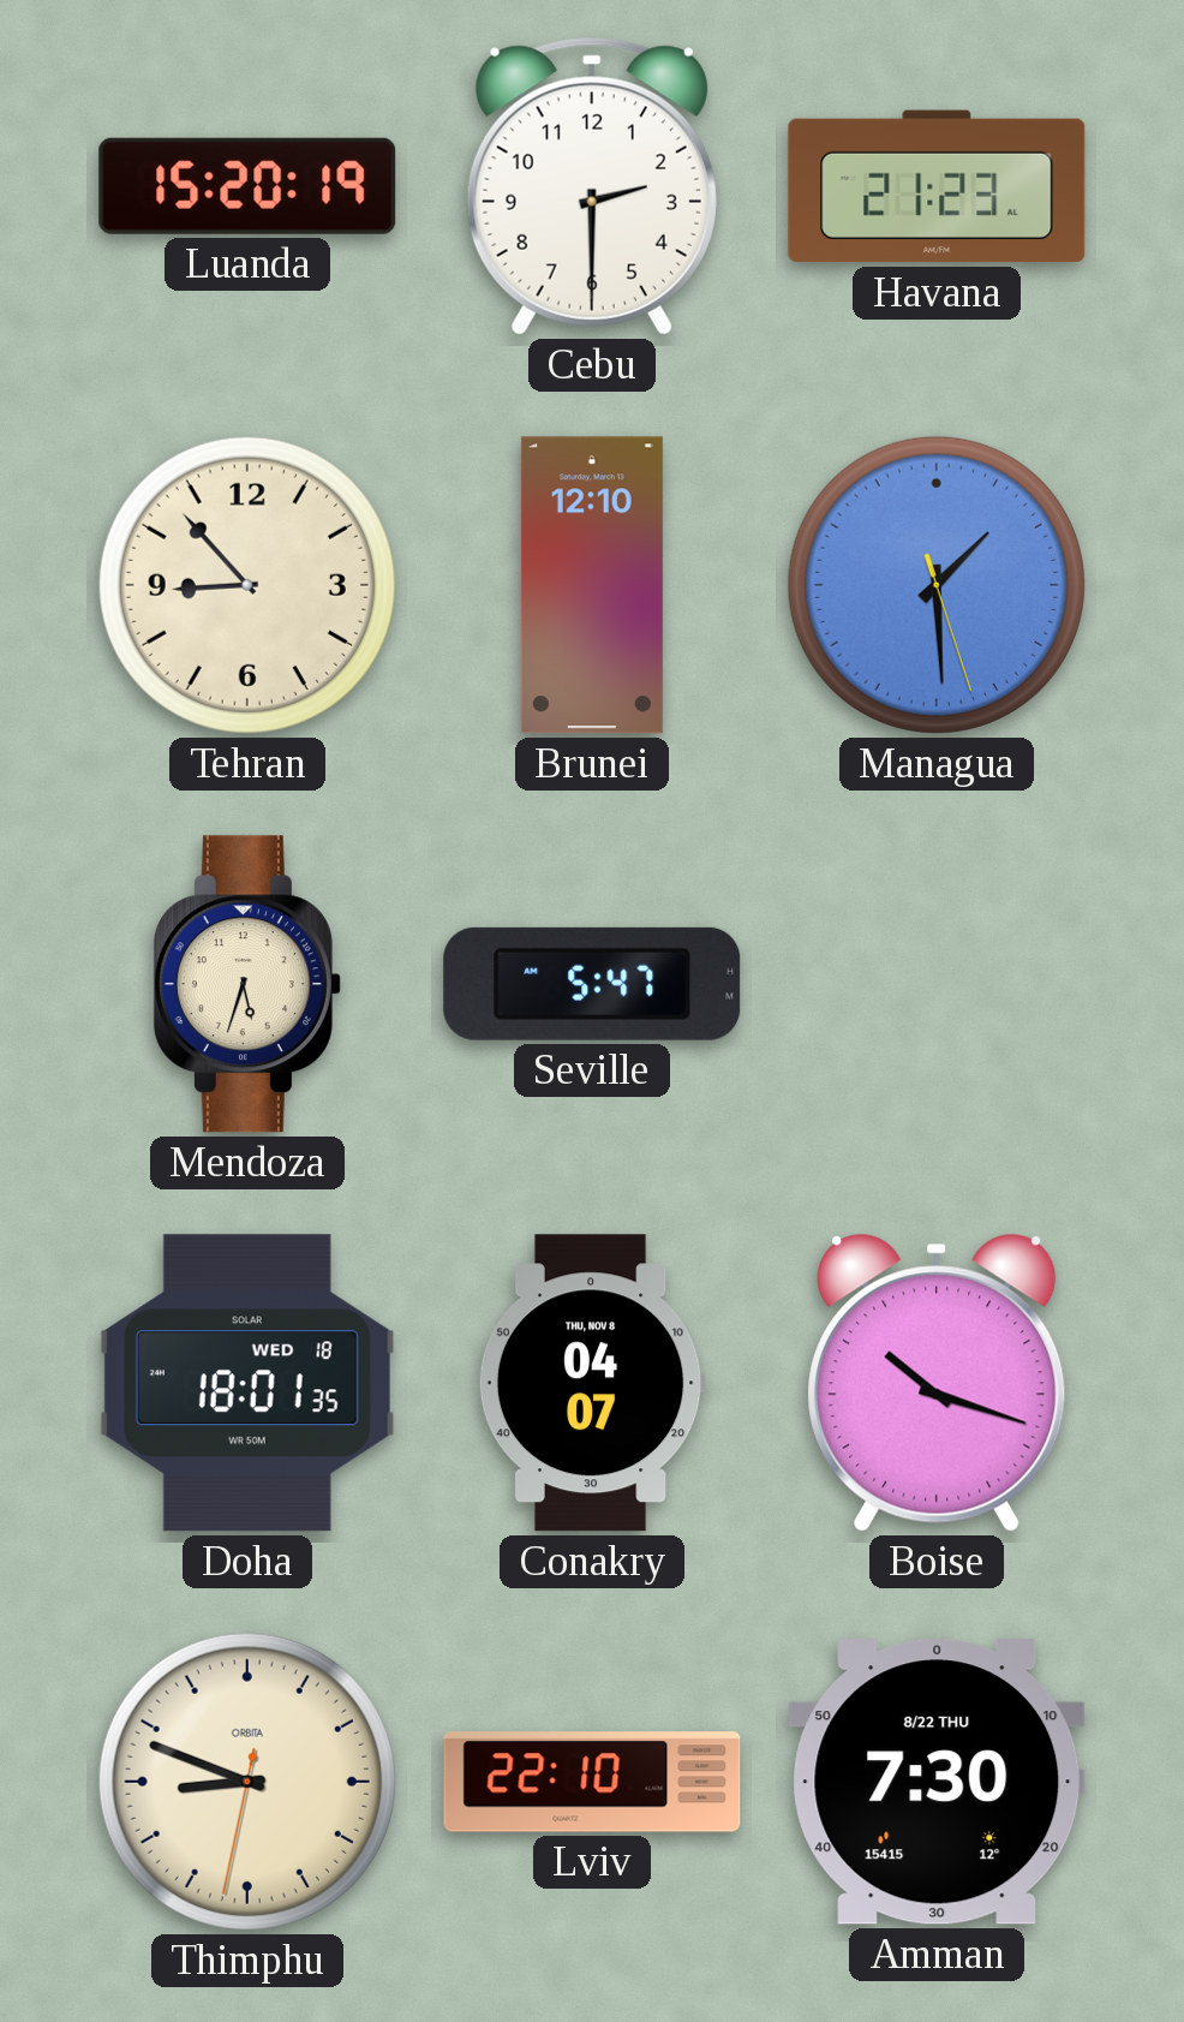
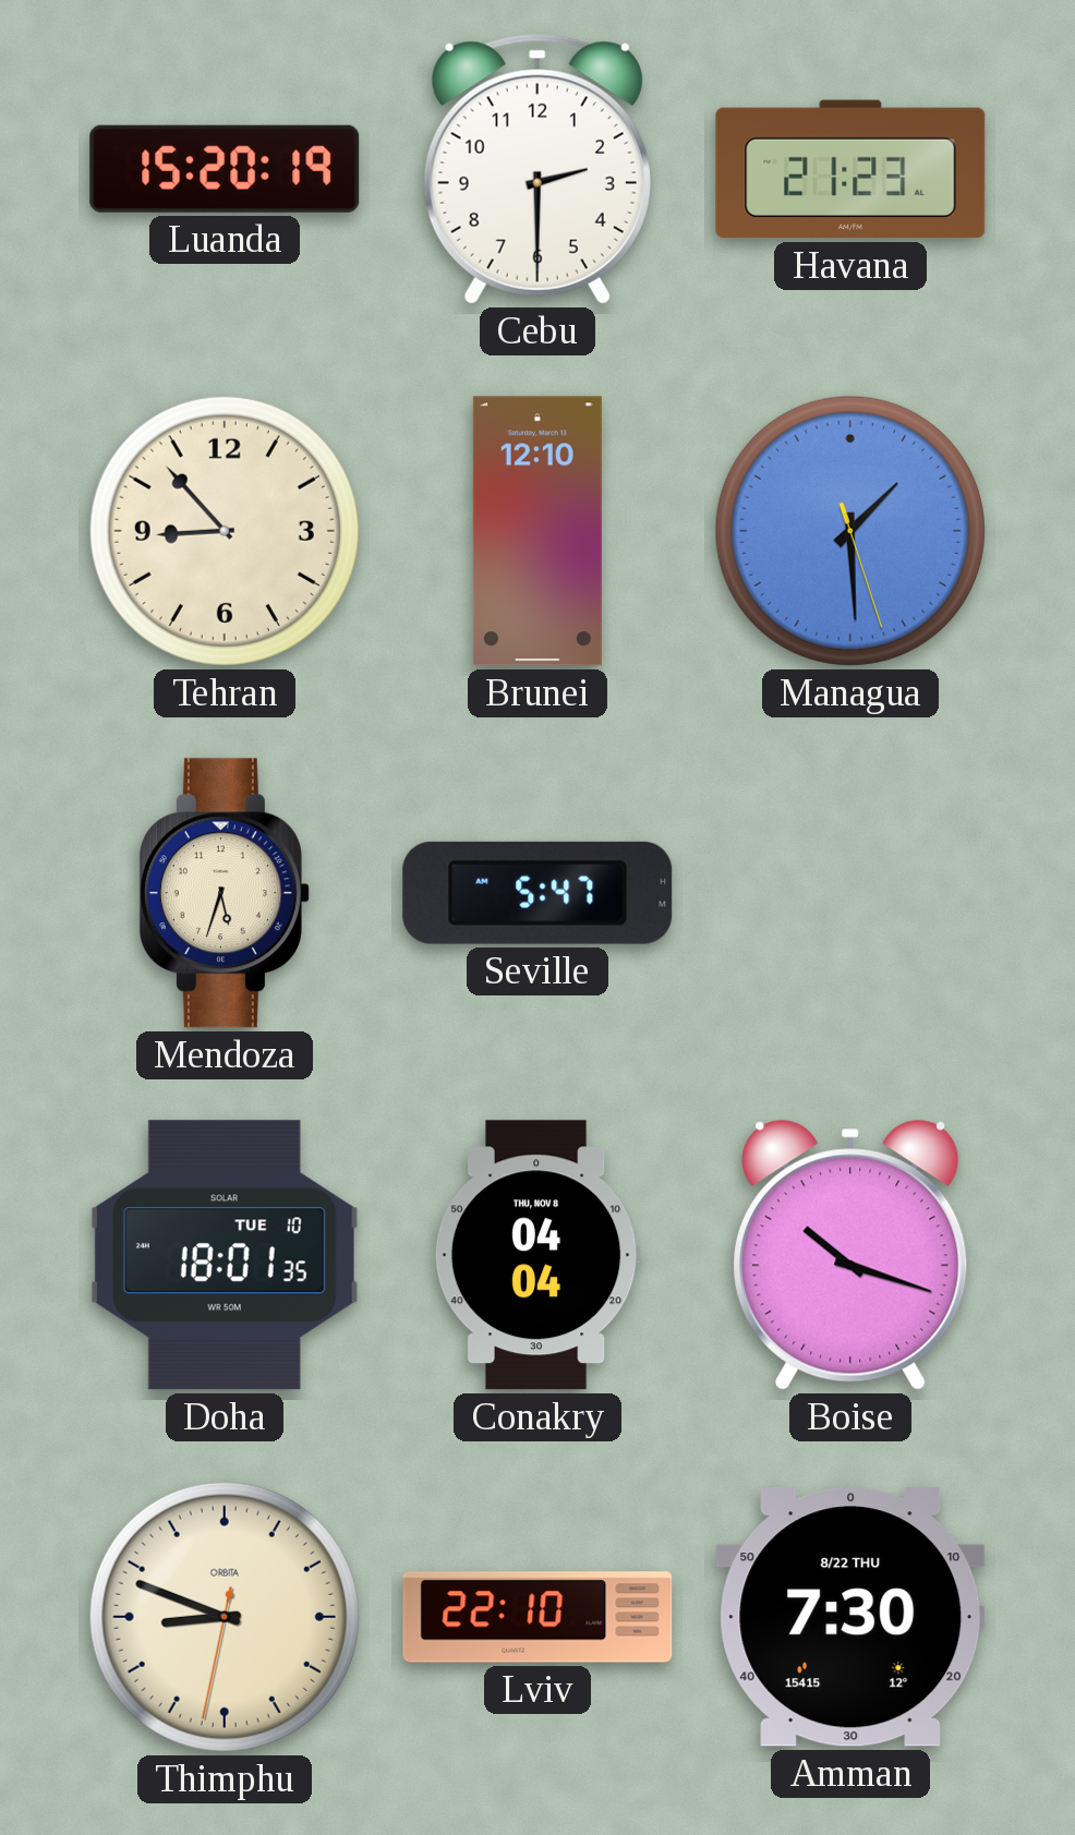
Doha date: WED 18 -> TUE 10
Conakry: 04:07 -> 04:04
